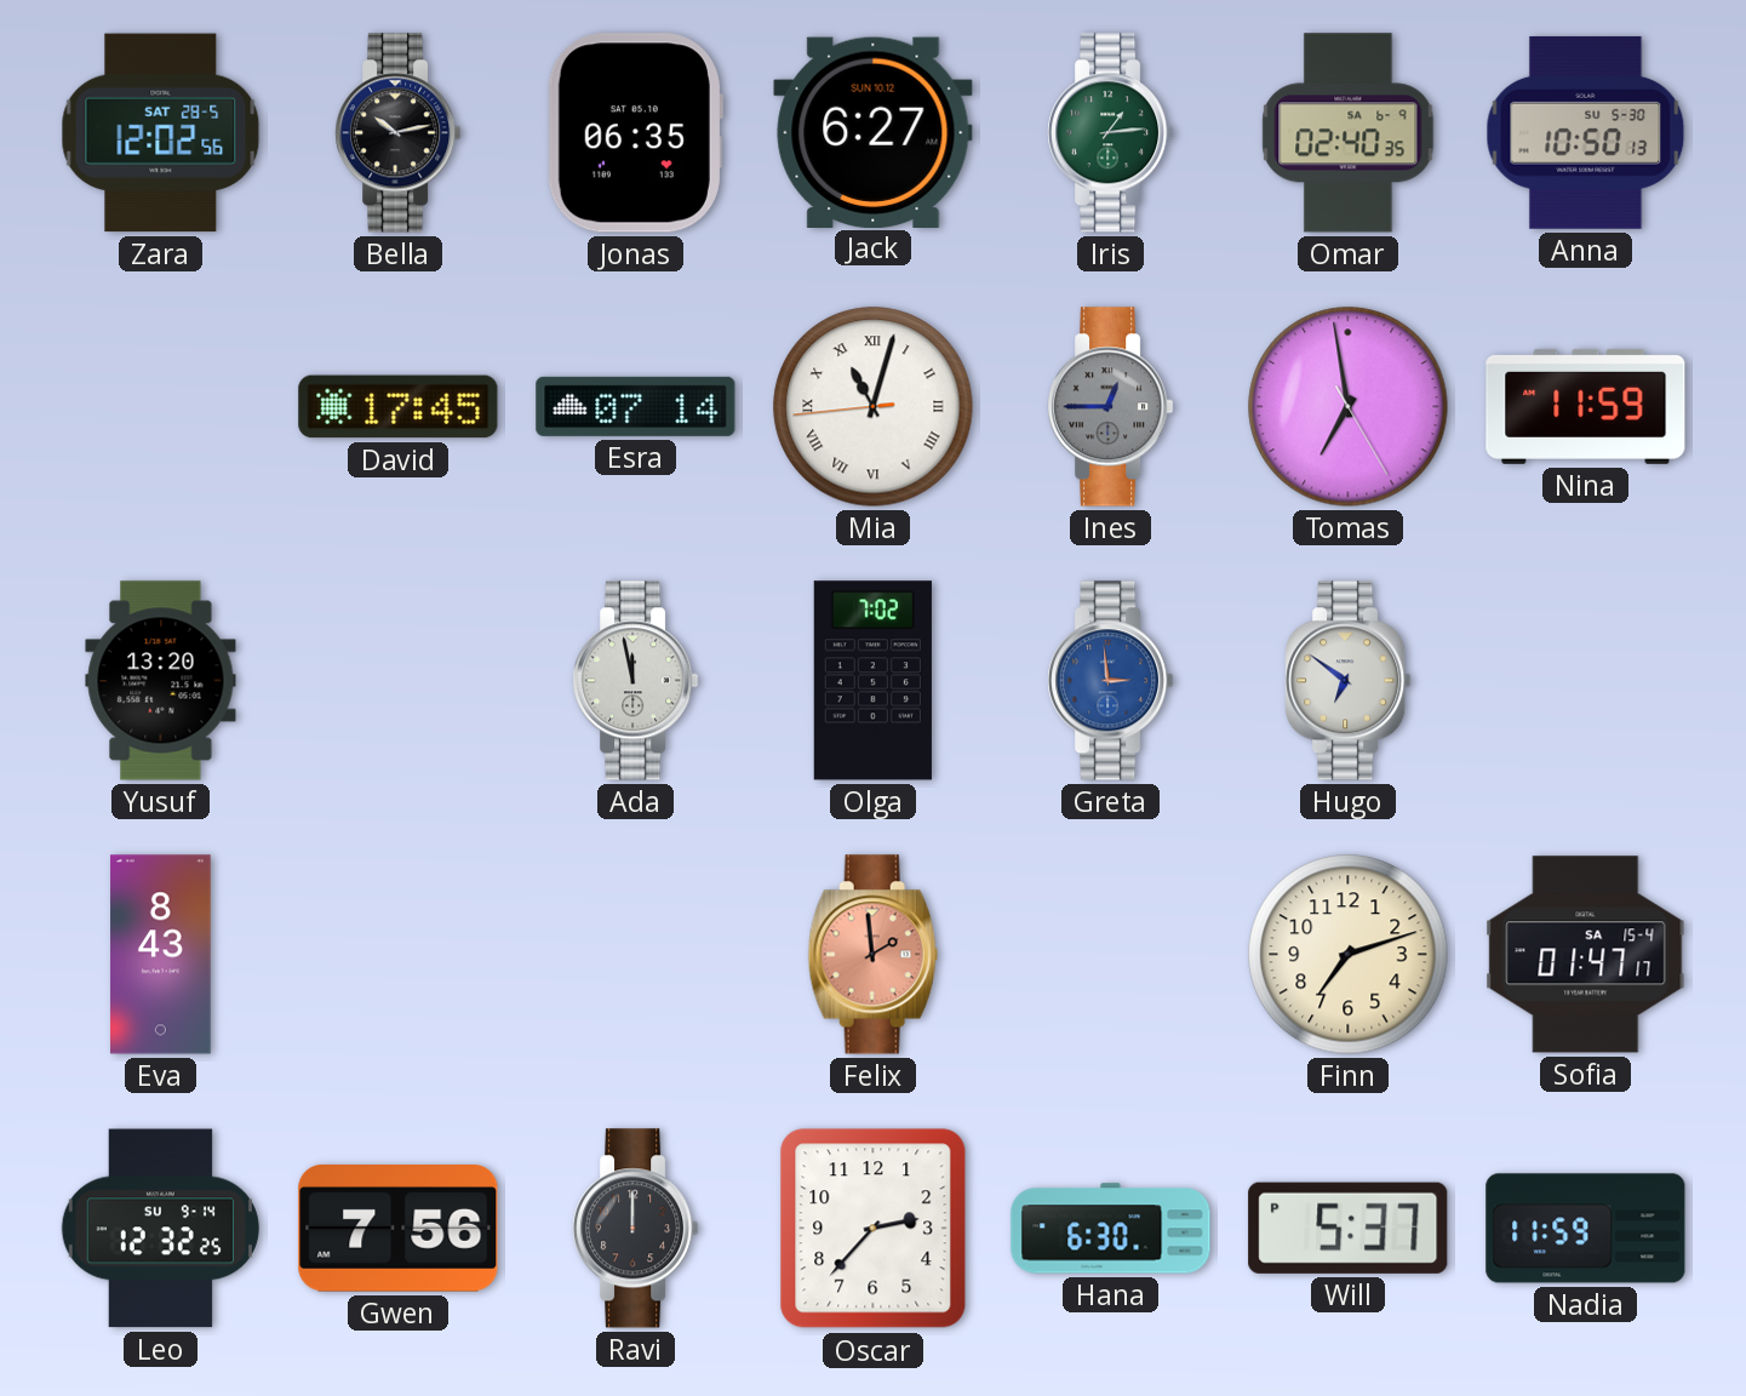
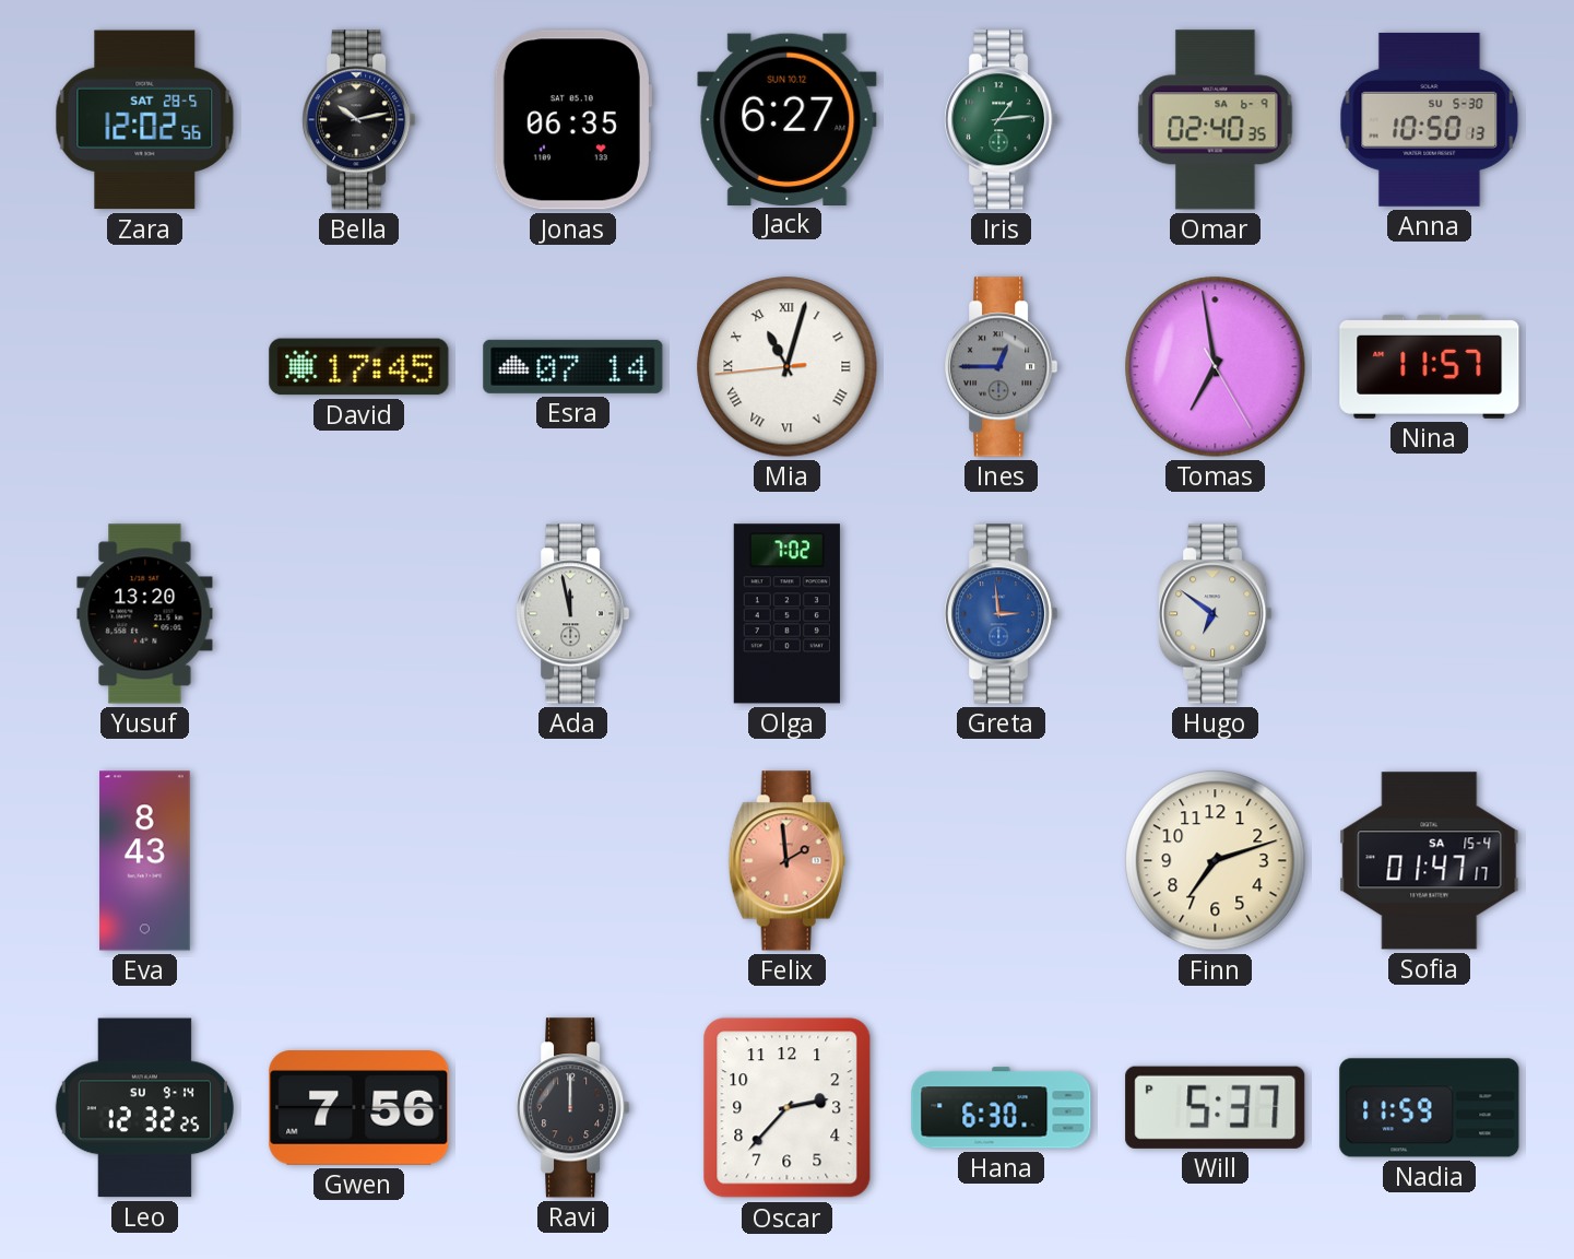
Nina: 11:59 -> 11:57
